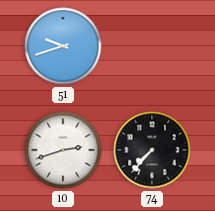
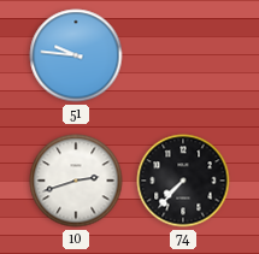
51: 9:42 -> 9:46
